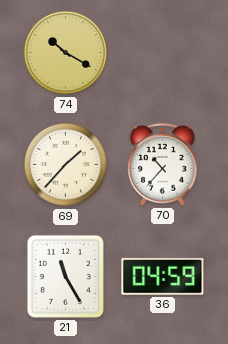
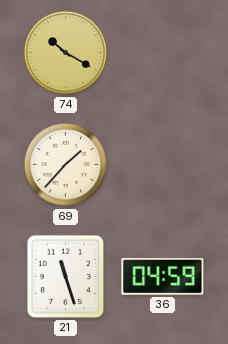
70: 10:37 -> none
21: 11:25 -> 11:27
